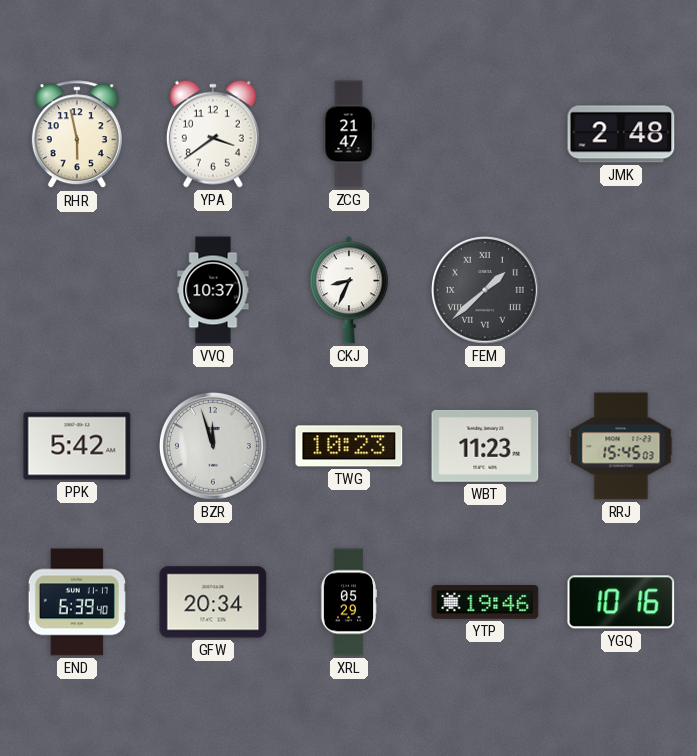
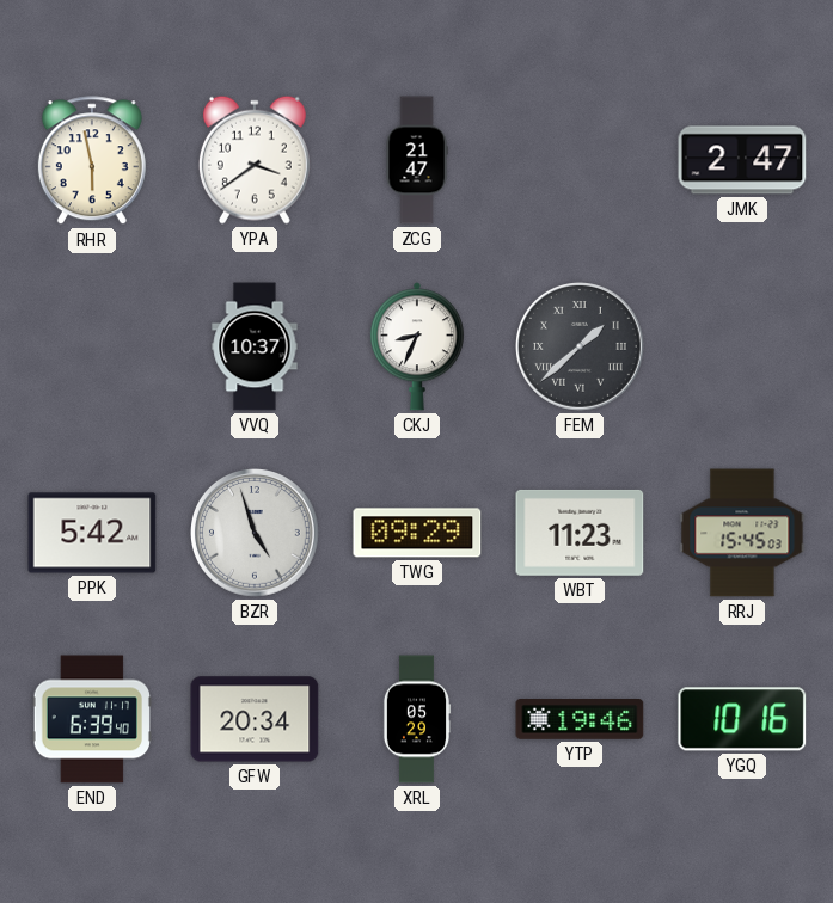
JMK: 2:48 -> 2:47
BZR: 11:57 -> 4:57
TWG: 10:23 -> 09:29
